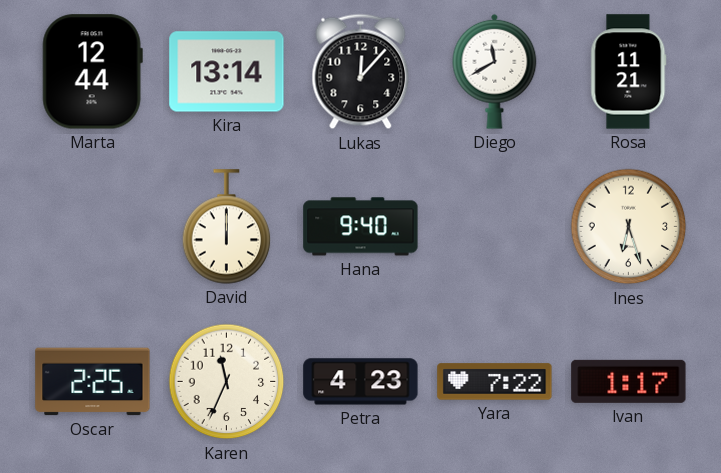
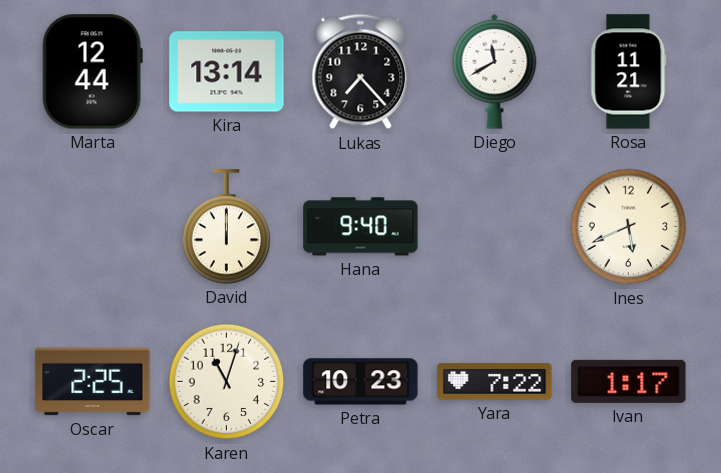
Lukas: 12:07 -> 7:23
Ines: 6:27 -> 5:41
Karen: 11:34 -> 11:03
Petra: 4:23 -> 10:23
